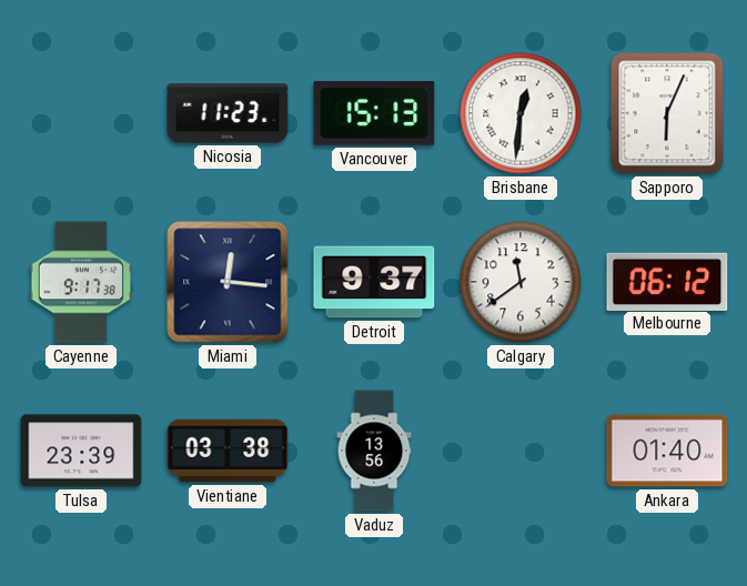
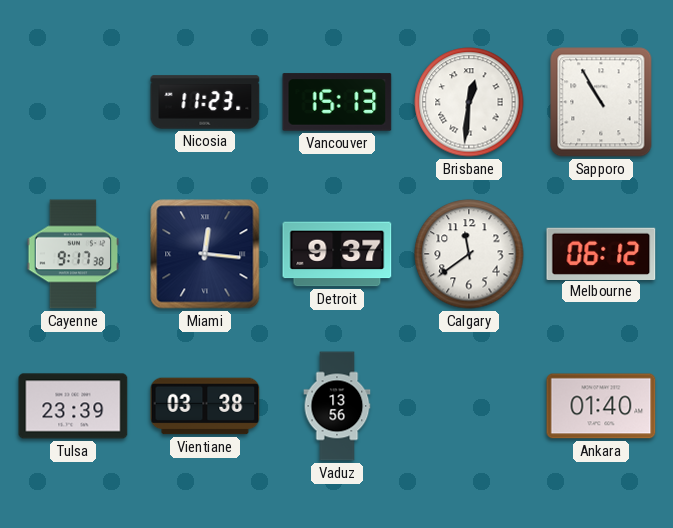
Sapporo: 6:04 -> 10:55
